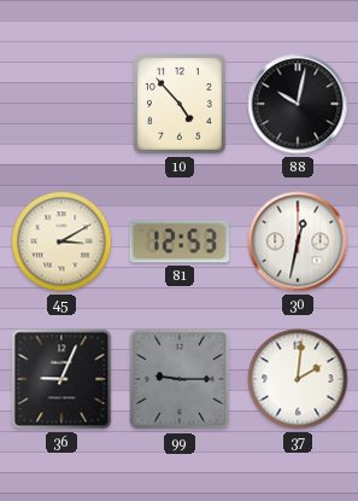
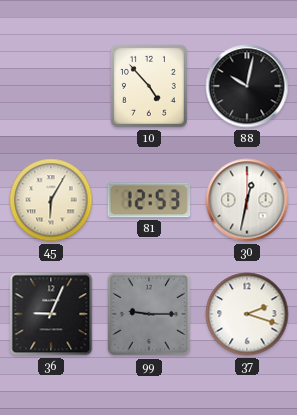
45: 3:10 -> 6:05
37: 2:01 -> 2:18
